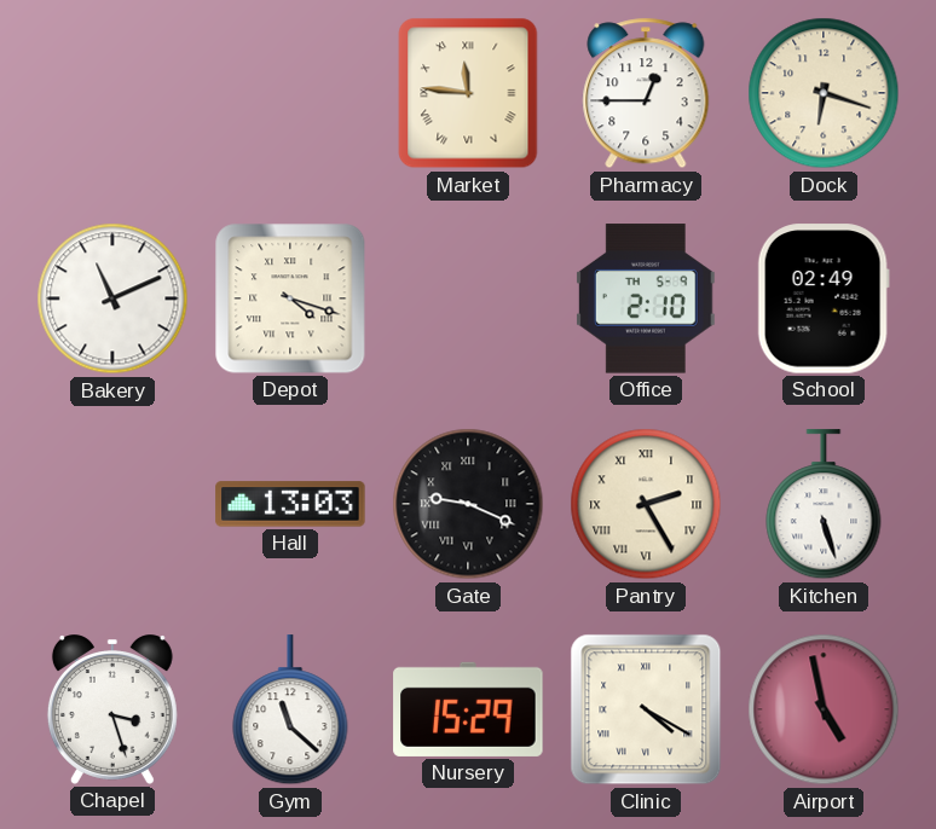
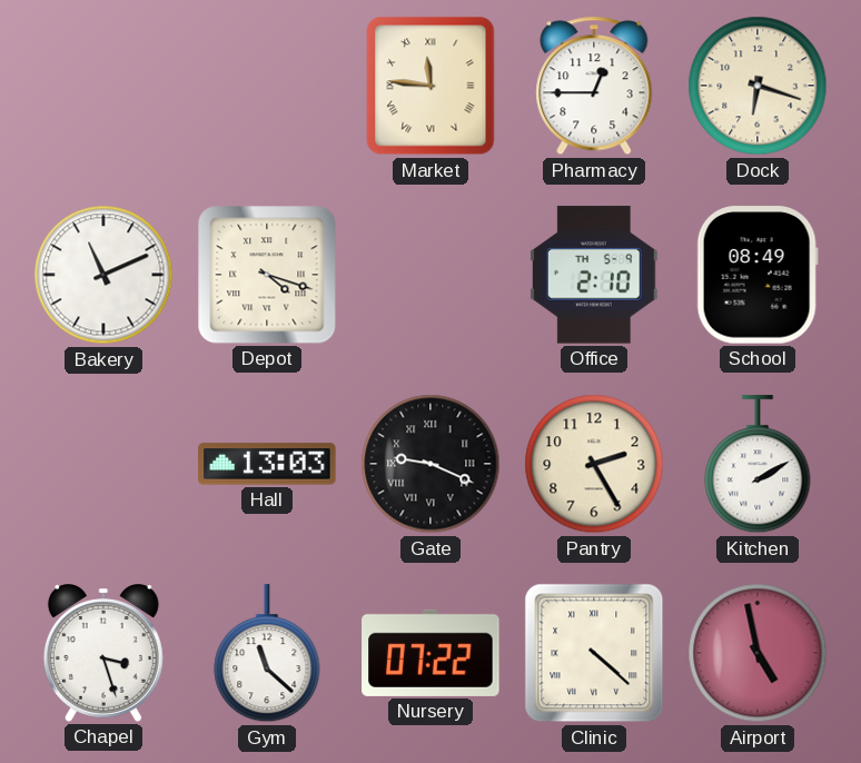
School: 02:49 -> 08:49
Pantry numerals: Roman -> Arabic
Kitchen: 5:27 -> 2:10
Nursery: 15:29 -> 07:22
Clinic: 4:20 -> 4:22
